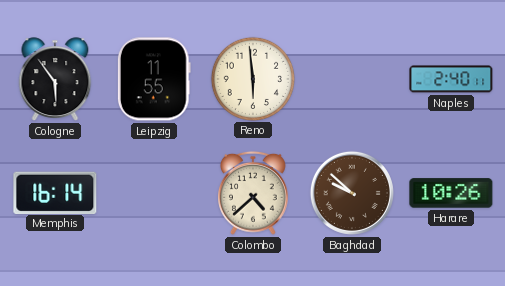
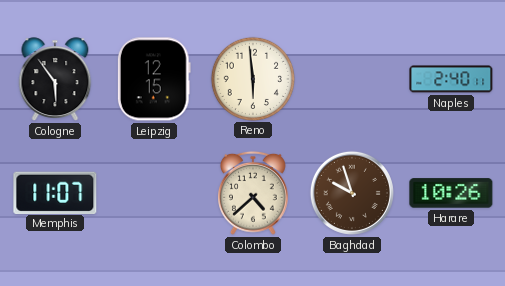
Leipzig: 11:55 -> 12:15
Memphis: 16:14 -> 11:07
Baghdad: 9:52 -> 9:57
